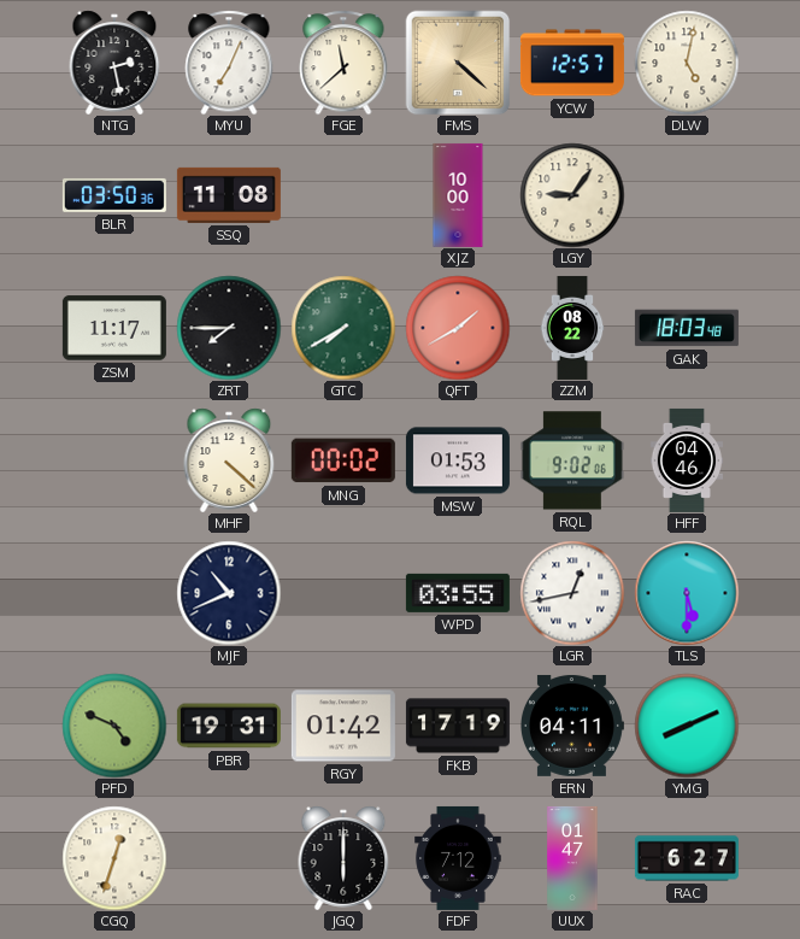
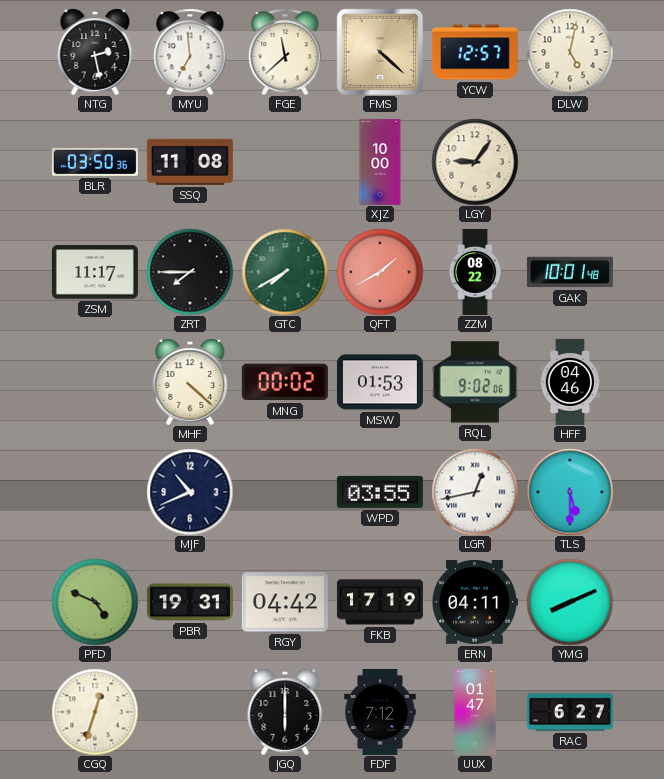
MYU: 7:04 -> 6:59
GAK: 18:03 -> 10:01
RGY: 01:42 -> 04:42
